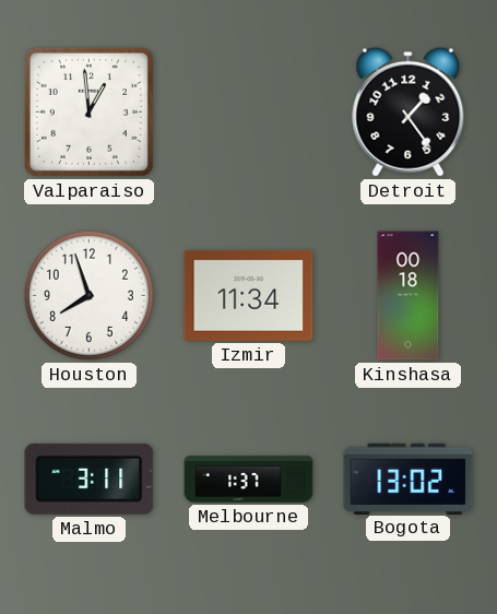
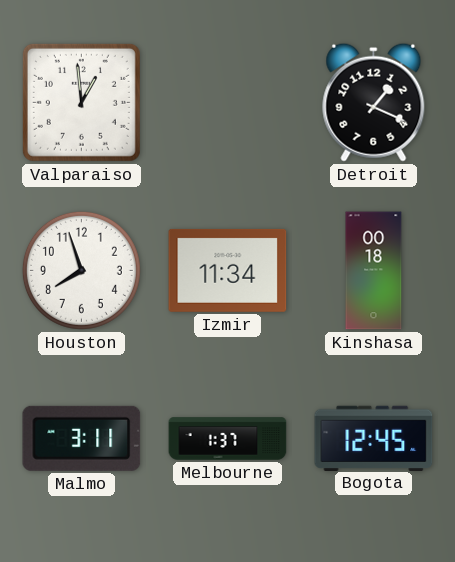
Detroit: 1:24 -> 1:19
Bogota: 13:02 -> 12:45
